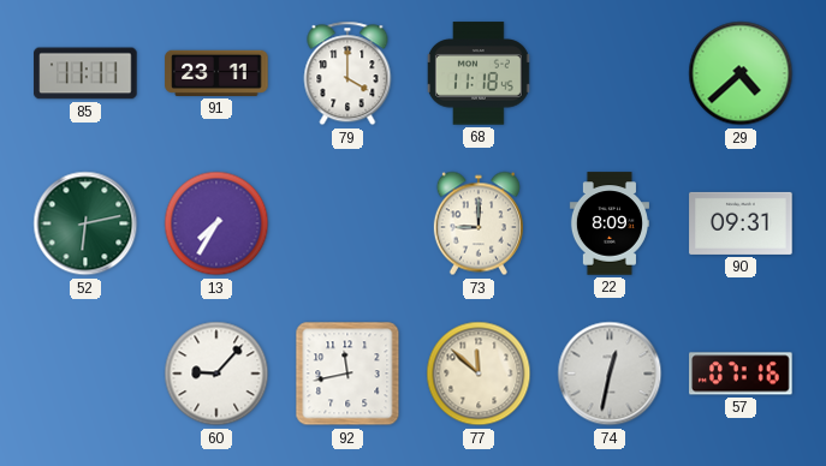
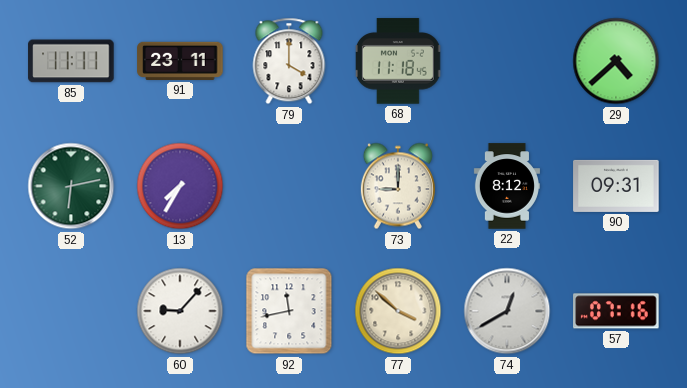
22: 8:09 -> 8:12
77: 11:52 -> 3:52
74: 12:32 -> 12:40
